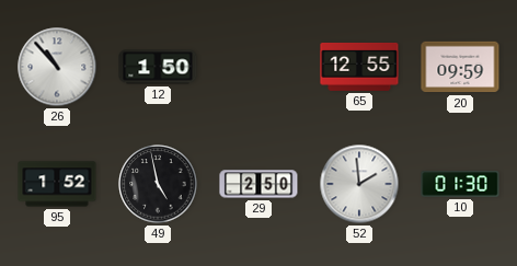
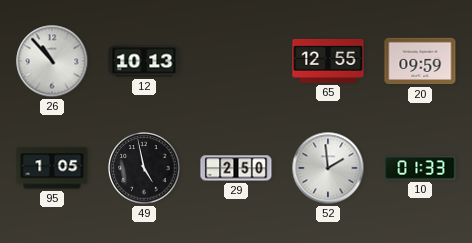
12: 1:50 -> 10:13
95: 1:52 -> 1:05
10: 01:30 -> 01:33
